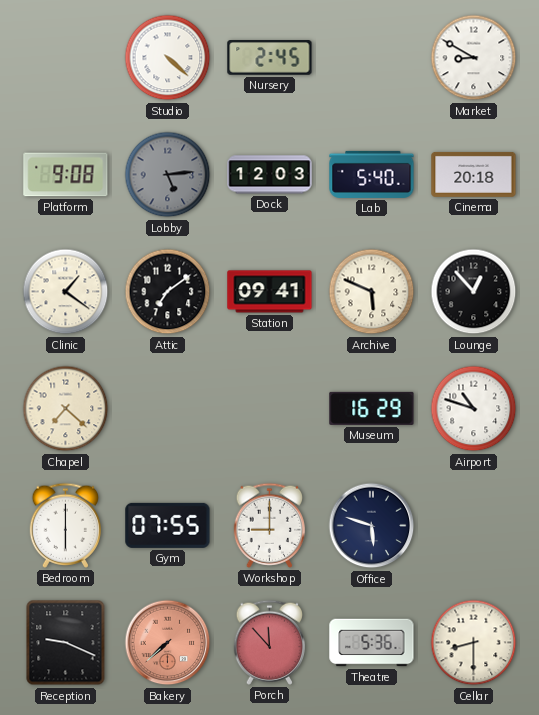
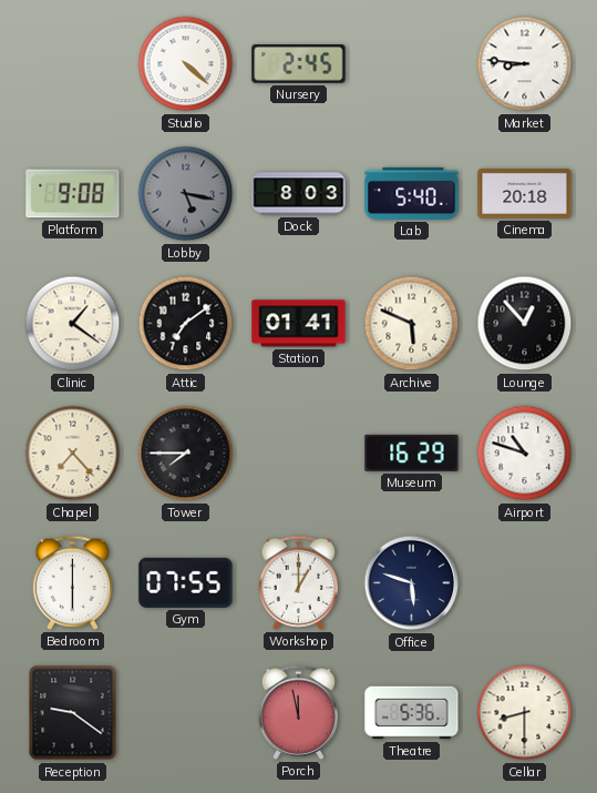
Market: 8:50 -> 8:46
Lobby: 5:14 -> 5:17
Dock: 12:03 -> 8:03
Station: 09:41 -> 01:41
Chapel: 7:22 -> 7:23
Tower: none -> 7:45
Workshop: 9:00 -> 1:00
Reception: 9:19 -> 9:21
Bakery: 7:38 -> none
Porch: 11:53 -> 11:58
